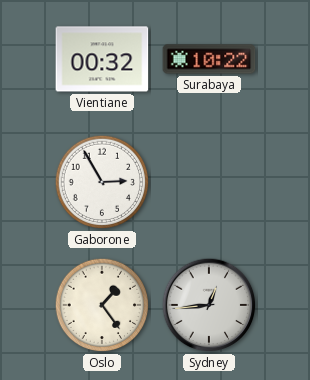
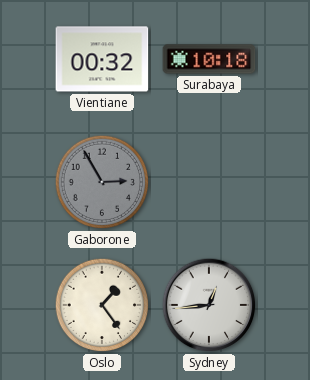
Surabaya: 10:22 -> 10:18
Gaborone dial: white -> grey
